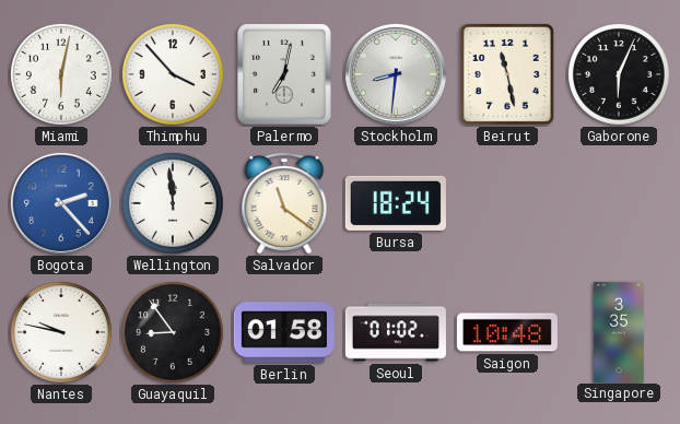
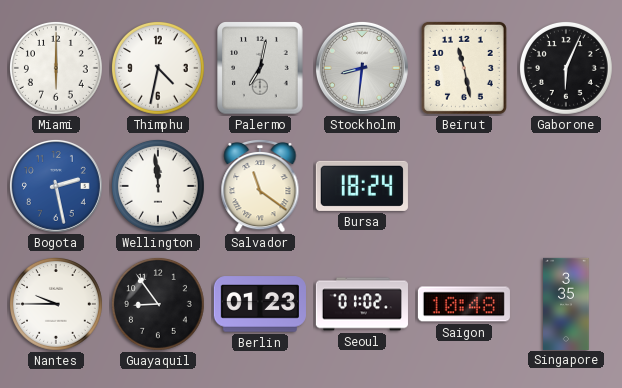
Miami: 6:02 -> 6:00
Thimphu: 3:53 -> 4:32
Bogota: 2:23 -> 2:28
Nantes: 9:47 -> 9:45
Berlin: 01:58 -> 01:23
